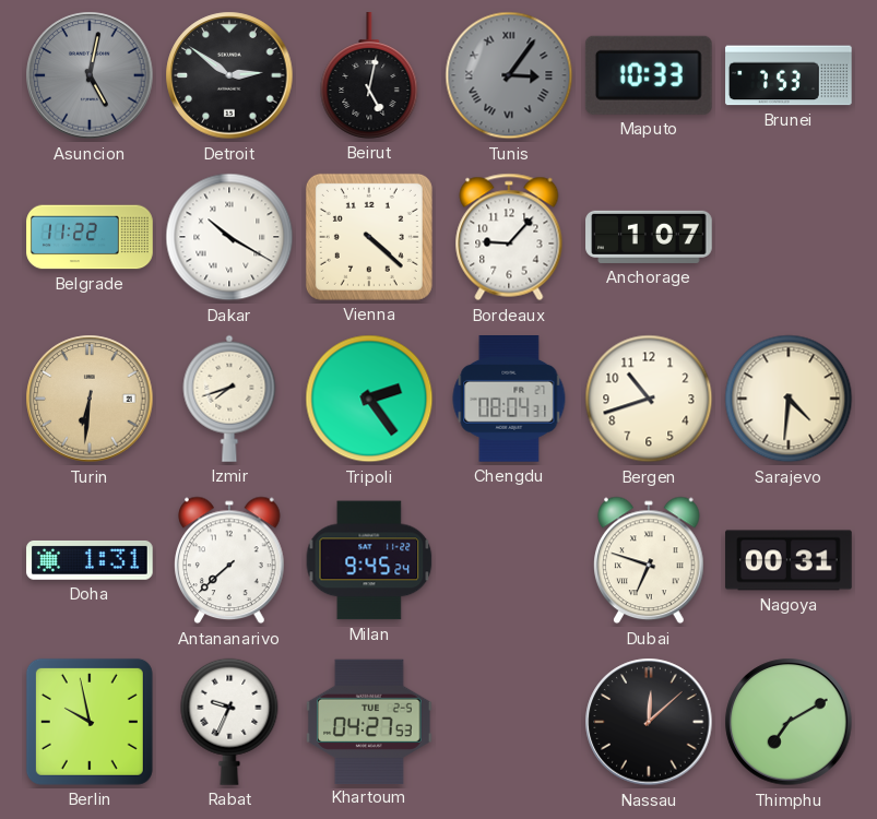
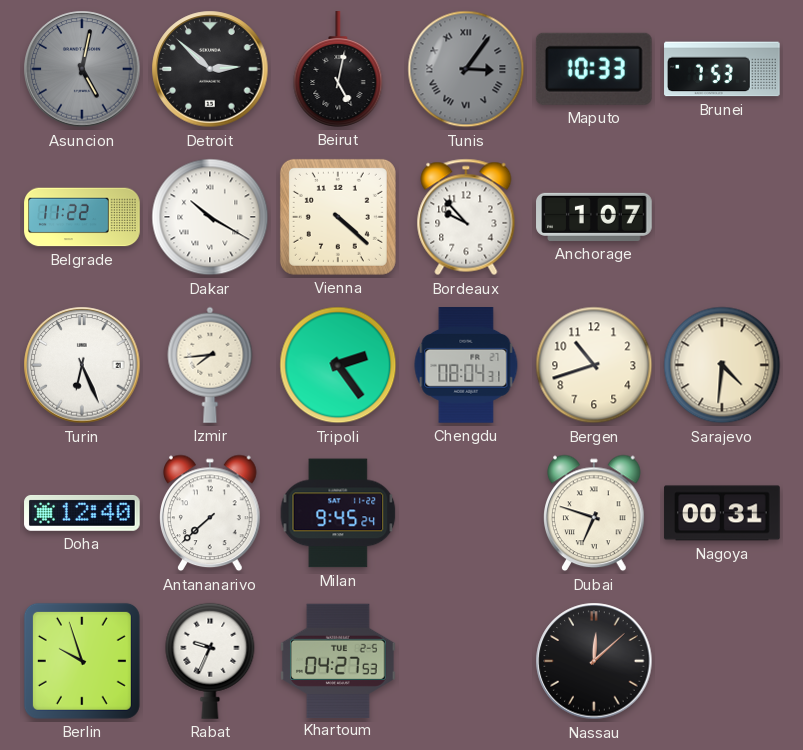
Detroit: 2:51 -> 2:52
Bordeaux: 9:07 -> 9:53
Turin: 6:31 -> 6:26
Turin dial: champagne -> white
Izmir: 7:42 -> 7:44
Doha: 1:31 -> 12:40
Berlin: 9:58 -> 9:57
Thimphu: 7:10 -> none
